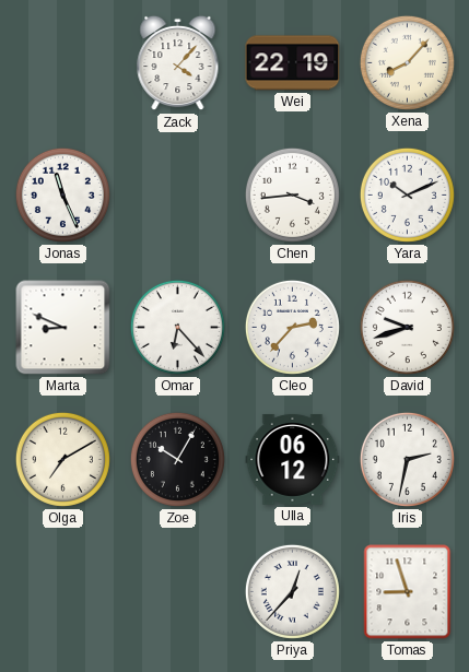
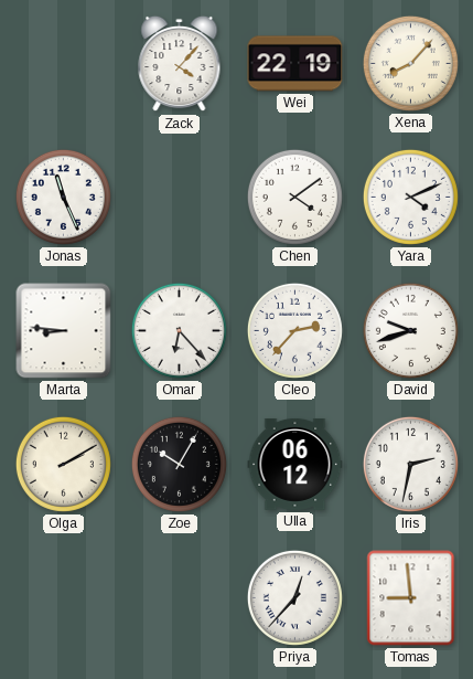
Chen: 3:44 -> 4:09
Yara: 10:11 -> 4:11
Marta: 8:49 -> 8:46
Olga: 7:10 -> 2:10
Tomas: 8:57 -> 8:59
